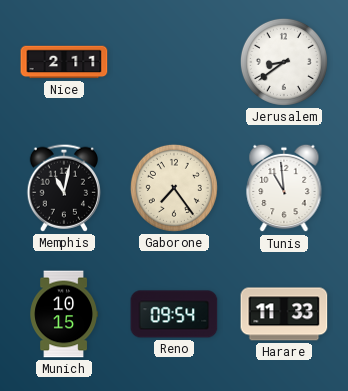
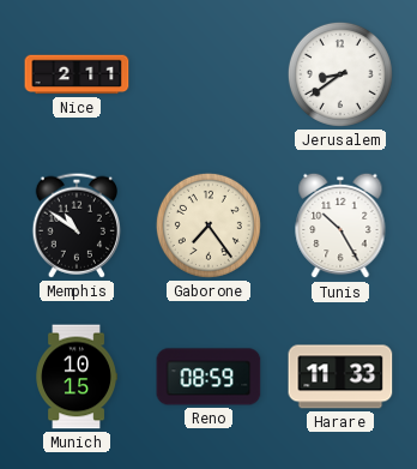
Memphis: 11:02 -> 10:51
Tunis: 10:59 -> 10:25
Reno: 09:54 -> 08:59
